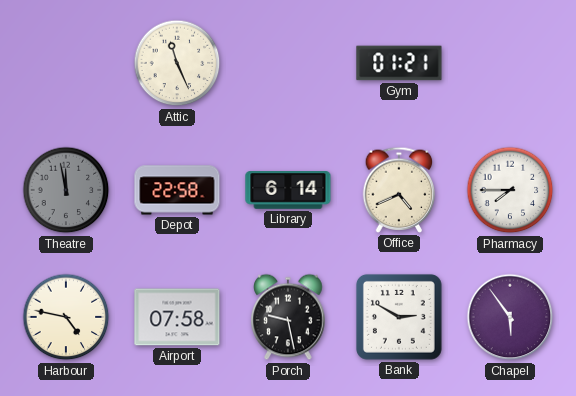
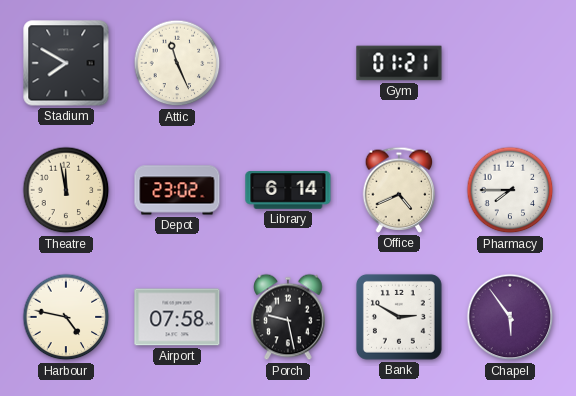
Stadium: none -> 7:50
Theatre dial: grey -> cream
Depot: 22:58 -> 23:02
